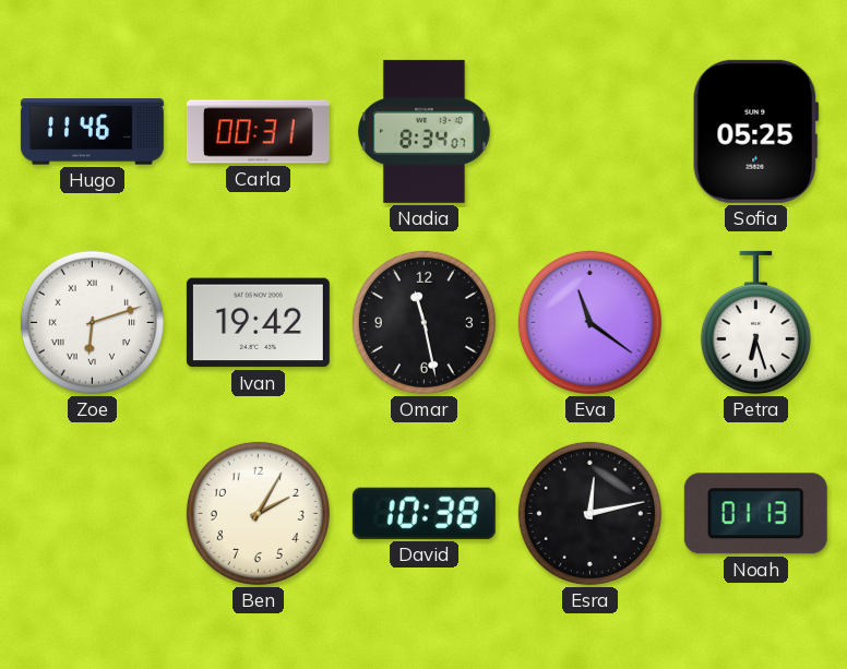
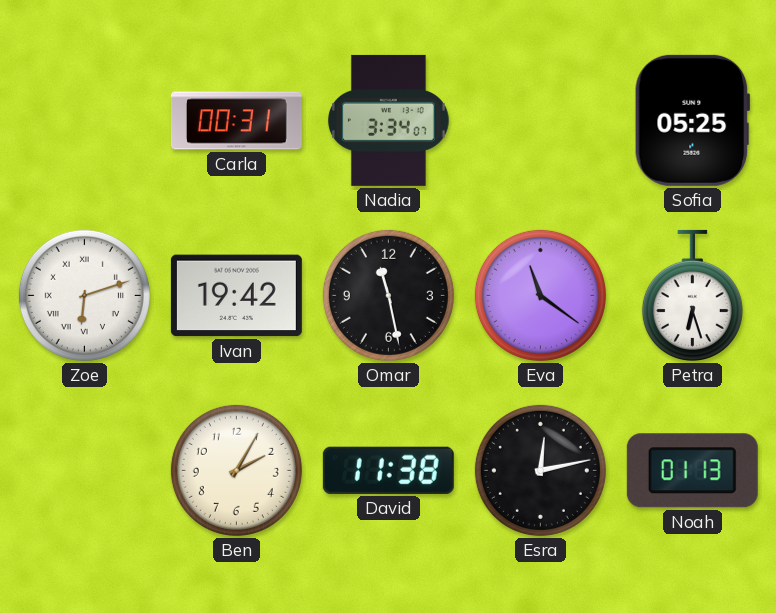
Hugo: 11:46 -> none
Nadia: 8:34 -> 3:34
David: 10:38 -> 11:38
